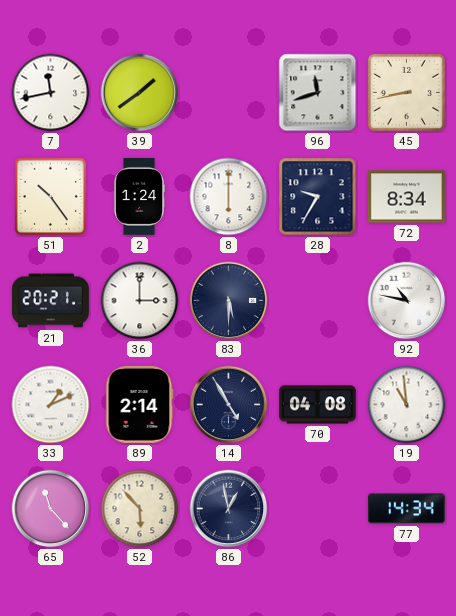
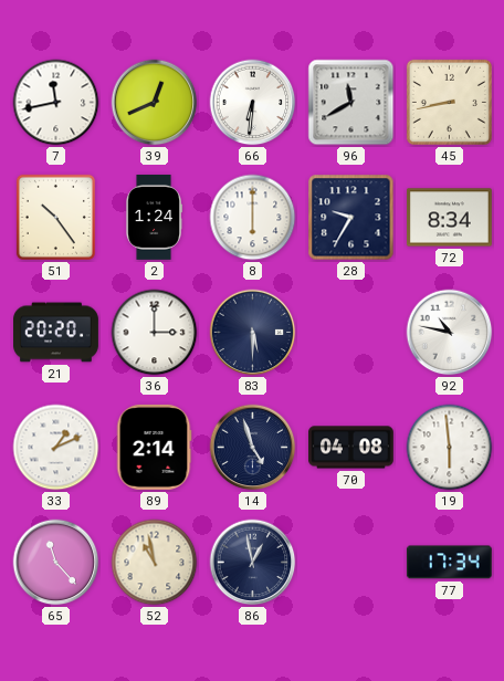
39: 1:39 -> 12:41
66: none -> 6:31
96: 11:42 -> 11:40
21: 20:21 -> 20:20
14: 4:55 -> 4:57
19: 10:59 -> 5:59
52: 5:53 -> 10:58
77: 14:34 -> 17:34
